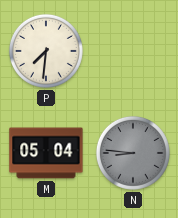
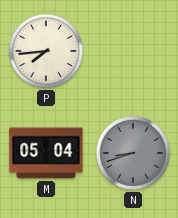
P: 7:31 -> 7:44
N: 8:46 -> 8:42
